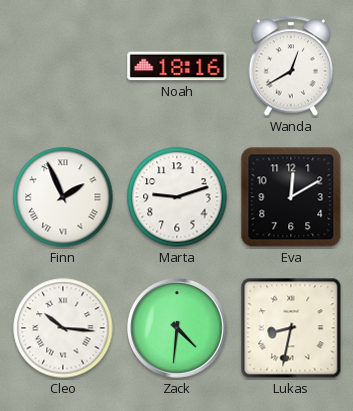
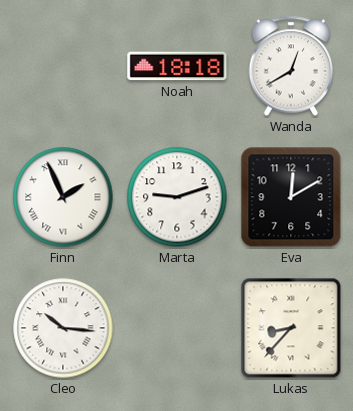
Noah: 18:16 -> 18:18
Zack: 4:31 -> none
Lukas: 8:32 -> 8:37
